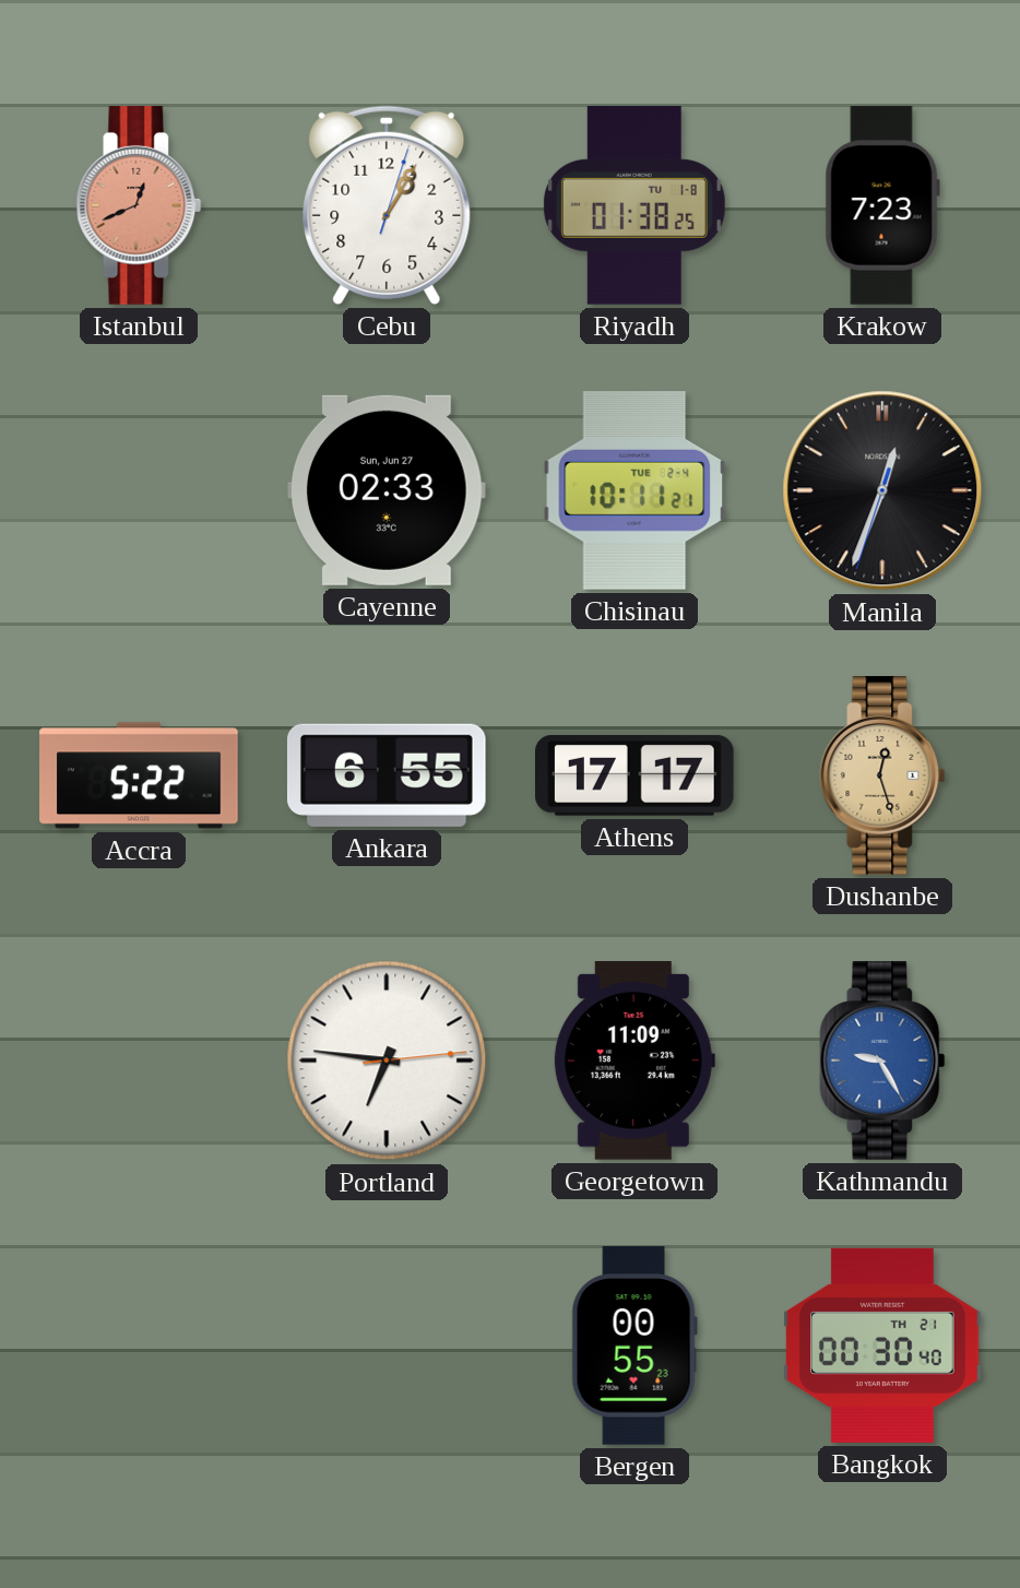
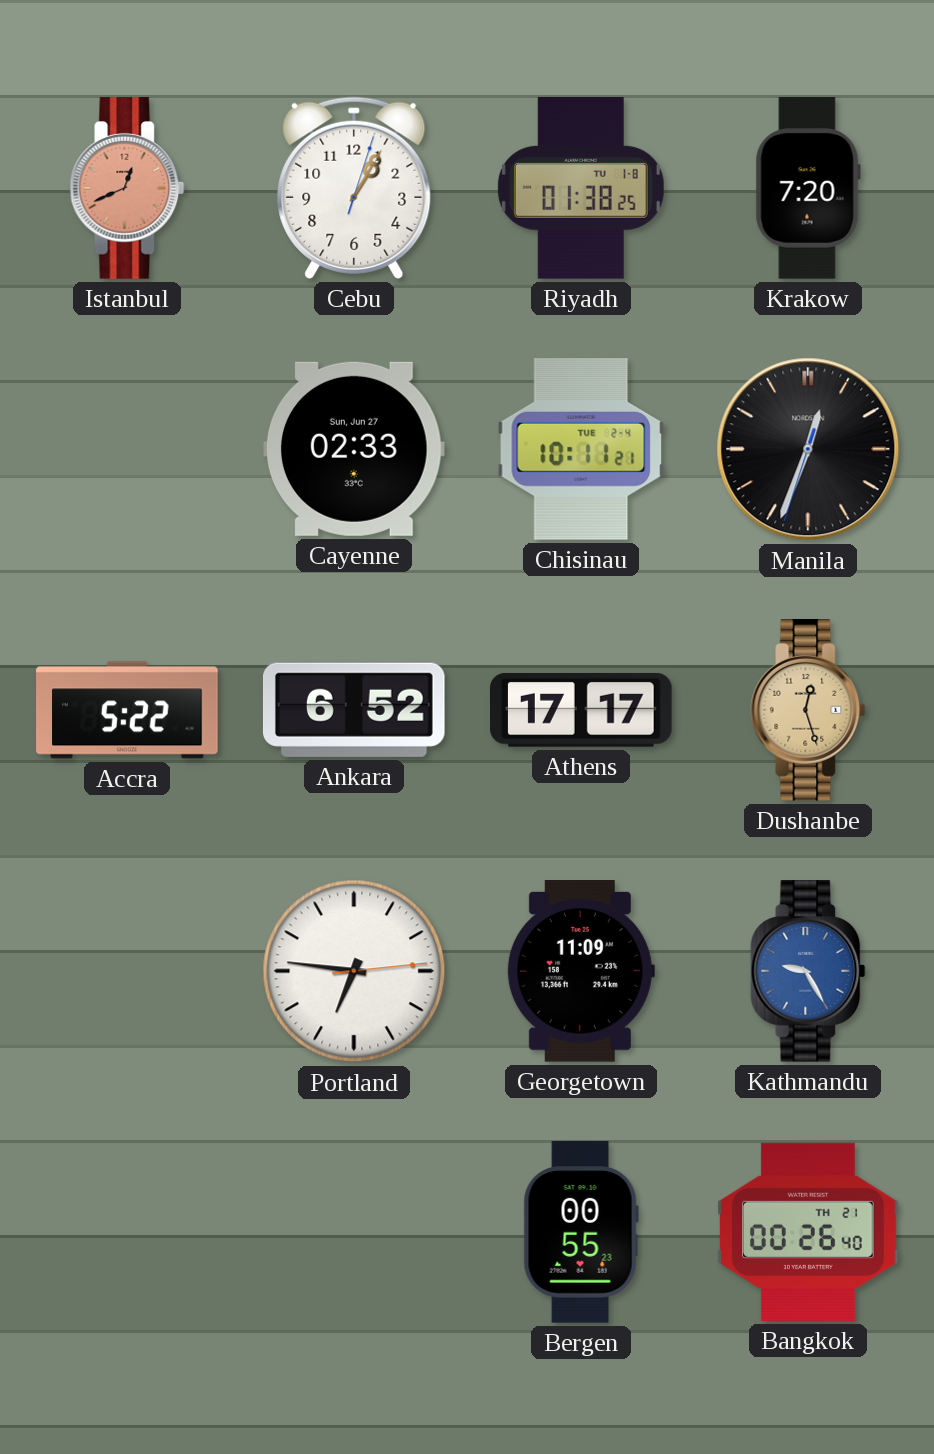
Krakow: 7:23 -> 7:20
Ankara: 6:55 -> 6:52
Bangkok: 00:30 -> 00:26
